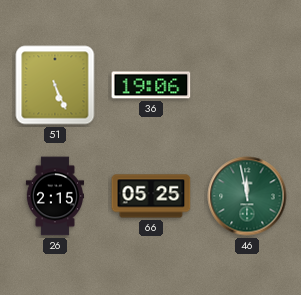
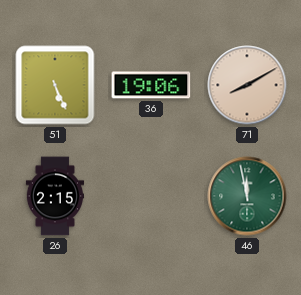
71: none -> 8:10
66: 05:25 -> none
